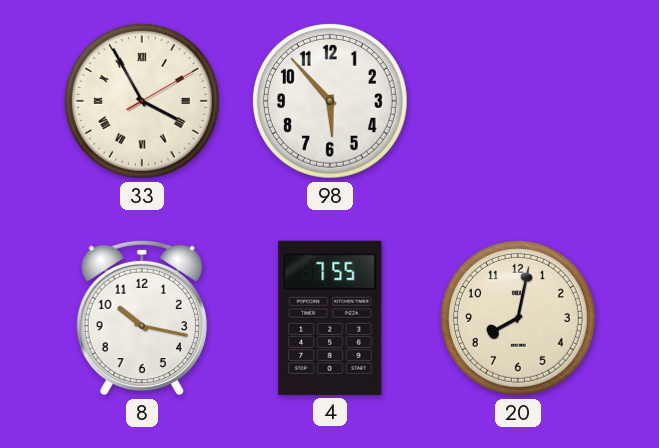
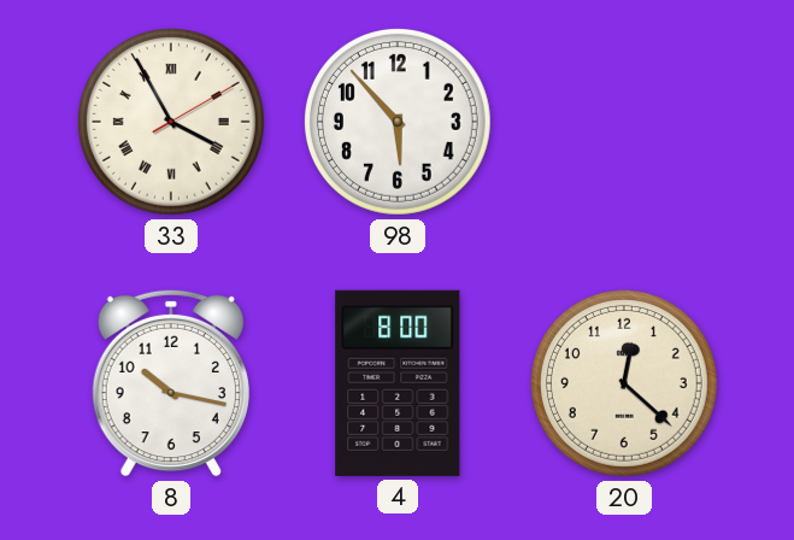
4: 7:55 -> 8:00
20: 8:02 -> 12:22
